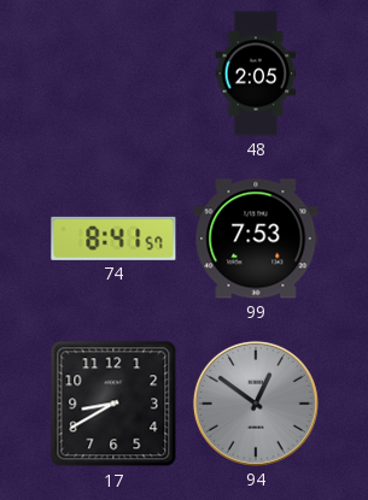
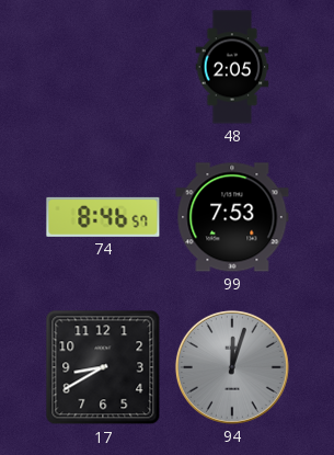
74: 8:41 -> 8:46
94: 12:51 -> 12:03
